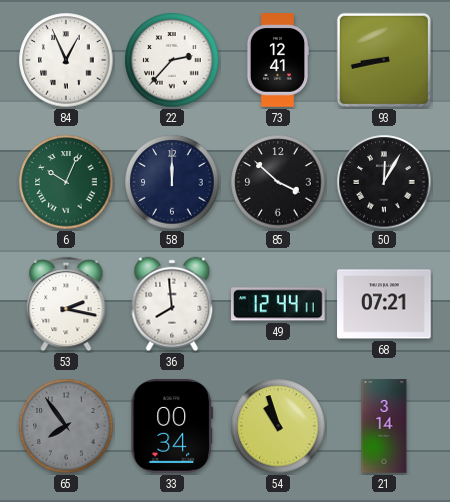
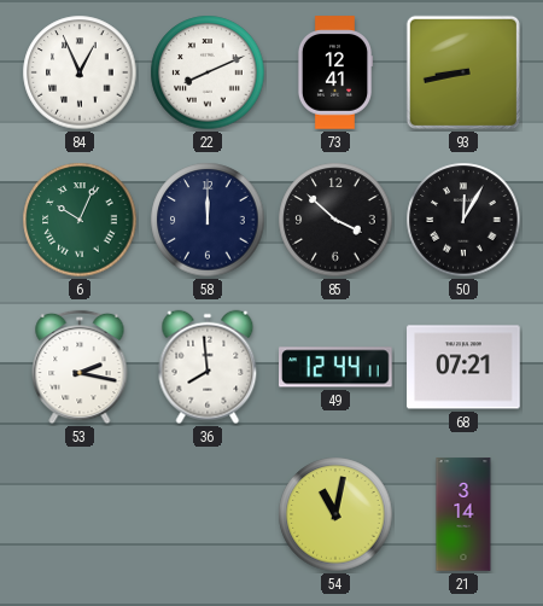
22: 2:37 -> 8:11
65: 7:54 -> none
33: 00:34 -> none
54: 10:57 -> 11:02
